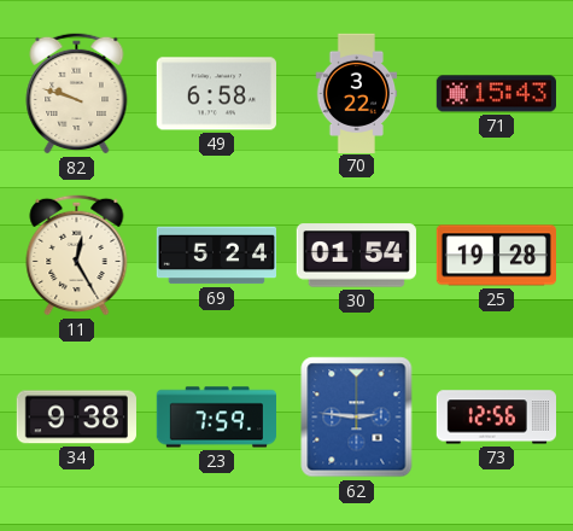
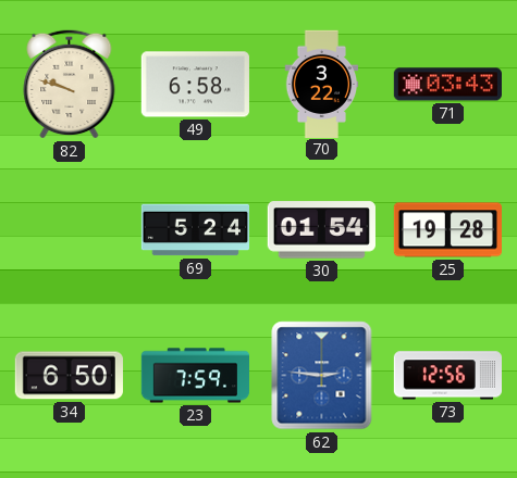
71: 15:43 -> 03:43
11: 12:25 -> none
34: 9:38 -> 6:50
